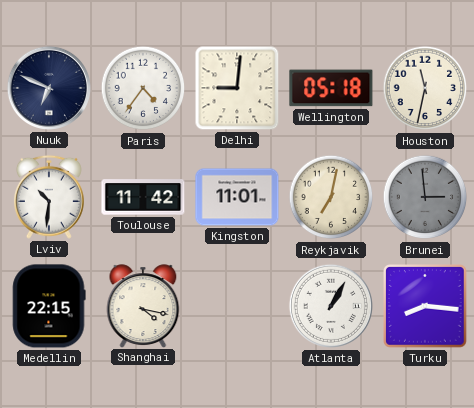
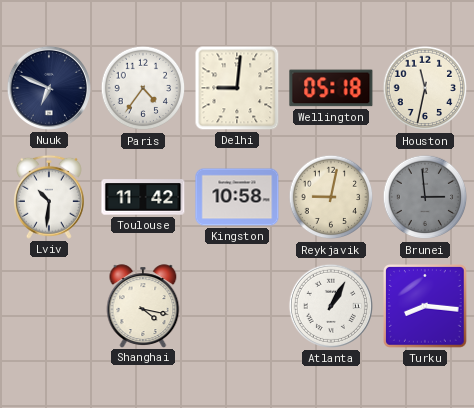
Kingston: 11:01 -> 10:58
Reykjavik: 7:02 -> 9:02
Medellin: 22:15 -> none
